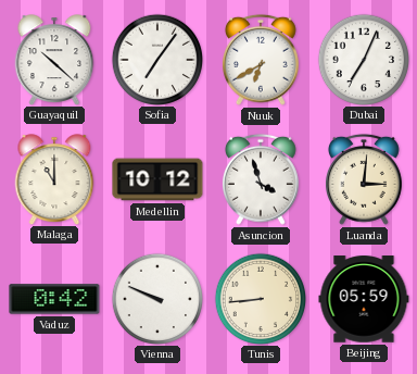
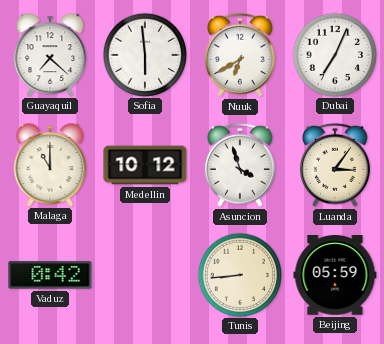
Guayaquil: 10:22 -> 7:22
Sofia: 7:06 -> 5:59
Luanda: 3:01 -> 3:06
Vienna: 9:49 -> none
